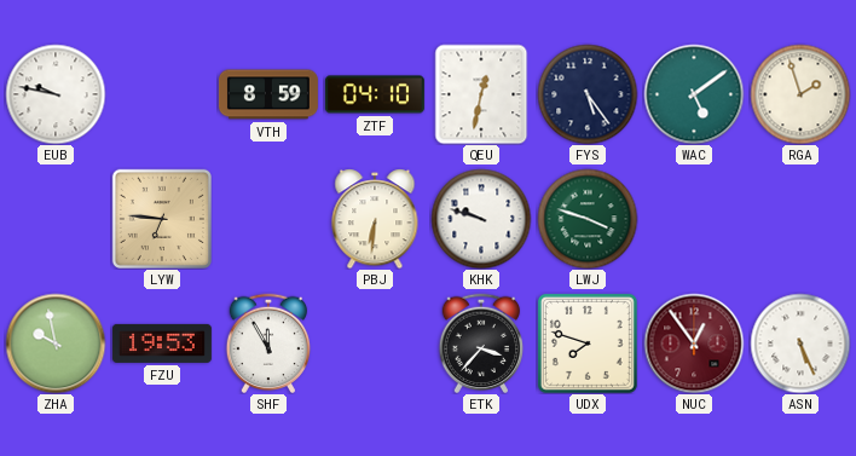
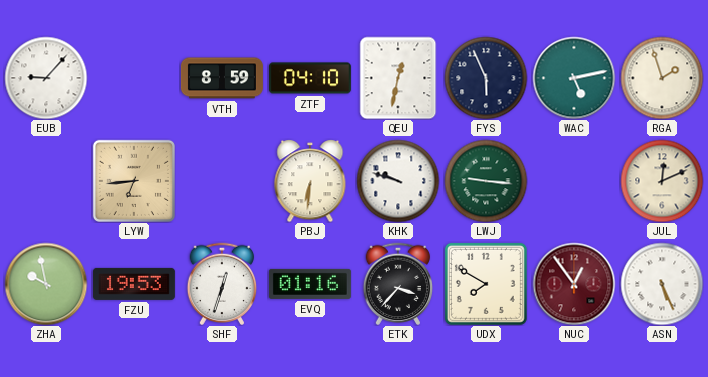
EUB: 9:47 -> 9:07
FYS: 5:24 -> 5:56
WAC: 5:09 -> 5:13
LYW: 6:46 -> 6:44
LWJ: 3:48 -> 9:16
JUL: none -> 12:11
SHF: 11:55 -> 12:33
EVQ: none -> 01:16
UDX: 7:48 -> 7:50
